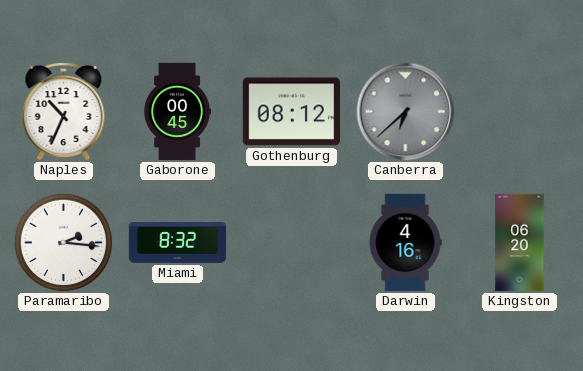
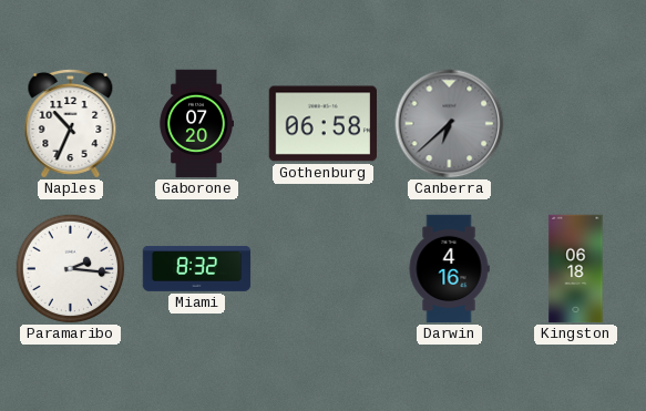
Gaborone: 00:45 -> 07:20
Gothenburg: 08:12 -> 06:58
Kingston: 06:20 -> 06:18
